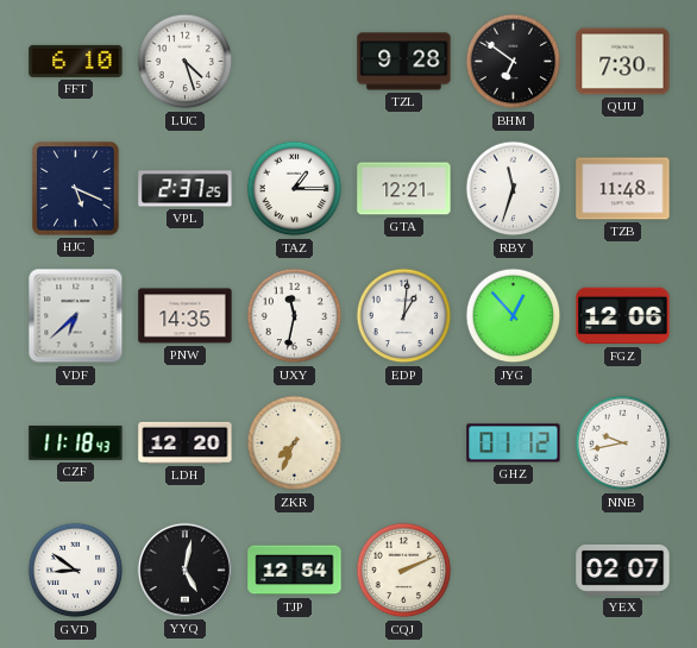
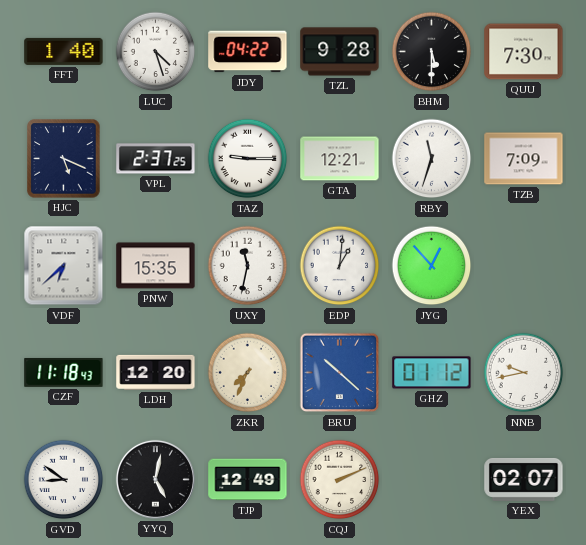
FFT: 6:10 -> 1:40
JDY: none -> 04:22
BHM: 6:51 -> 5:30
TAZ: 1:15 -> 9:15
TZB: 11:48 -> 7:09
PNW: 14:35 -> 15:35
FGZ: 12:06 -> none
BRU: none -> 10:22
TJP: 12:54 -> 12:49
